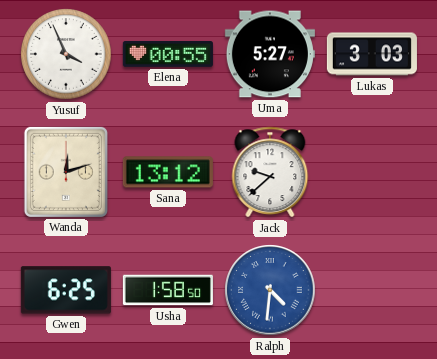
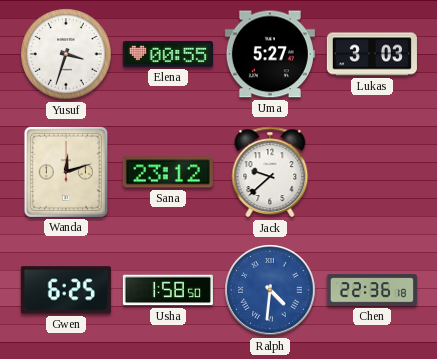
Yusuf: 3:56 -> 3:33
Sana: 13:12 -> 23:12
Chen: none -> 22:36
